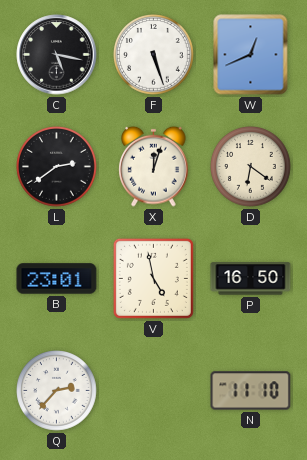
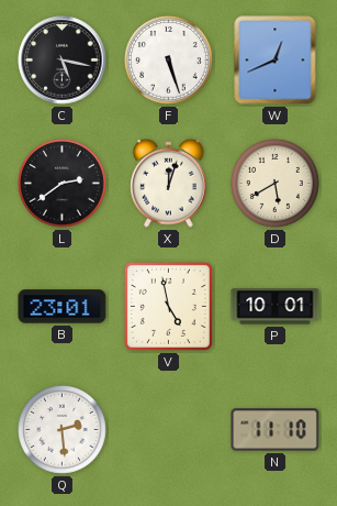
D: 6:21 -> 5:40
P: 16:50 -> 10:01
Q: 2:37 -> 2:29
